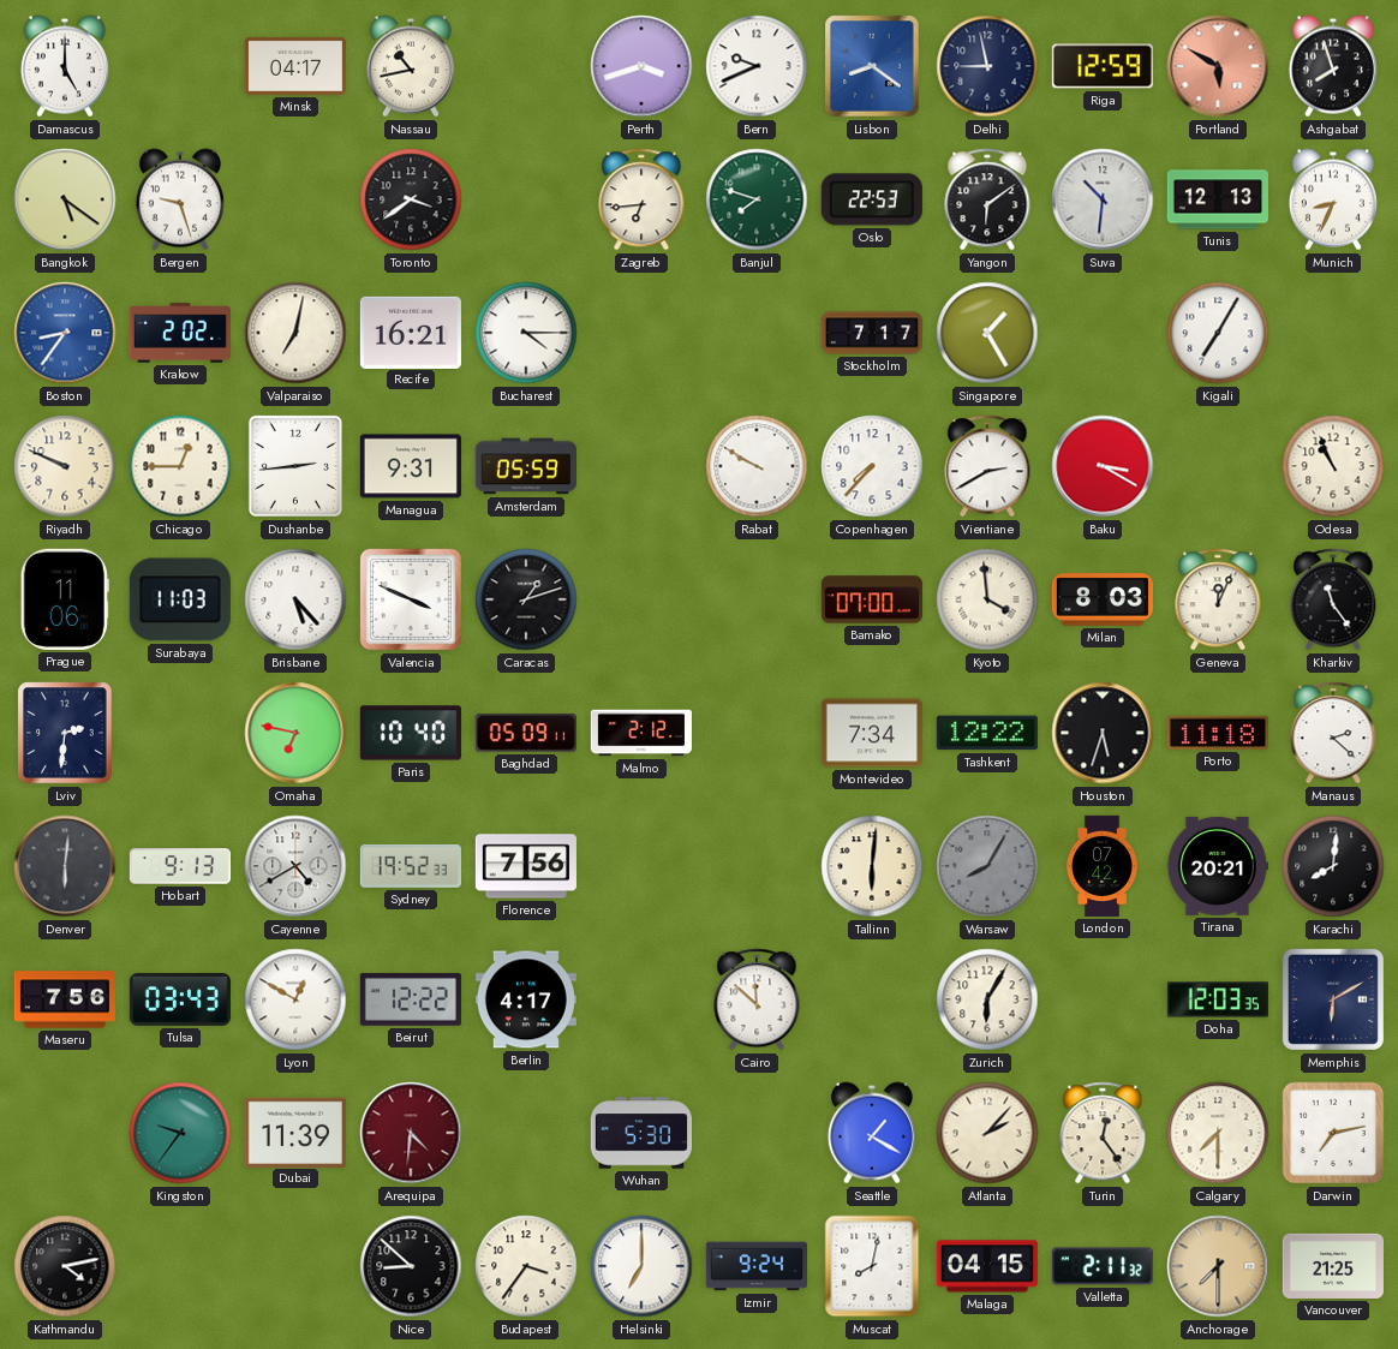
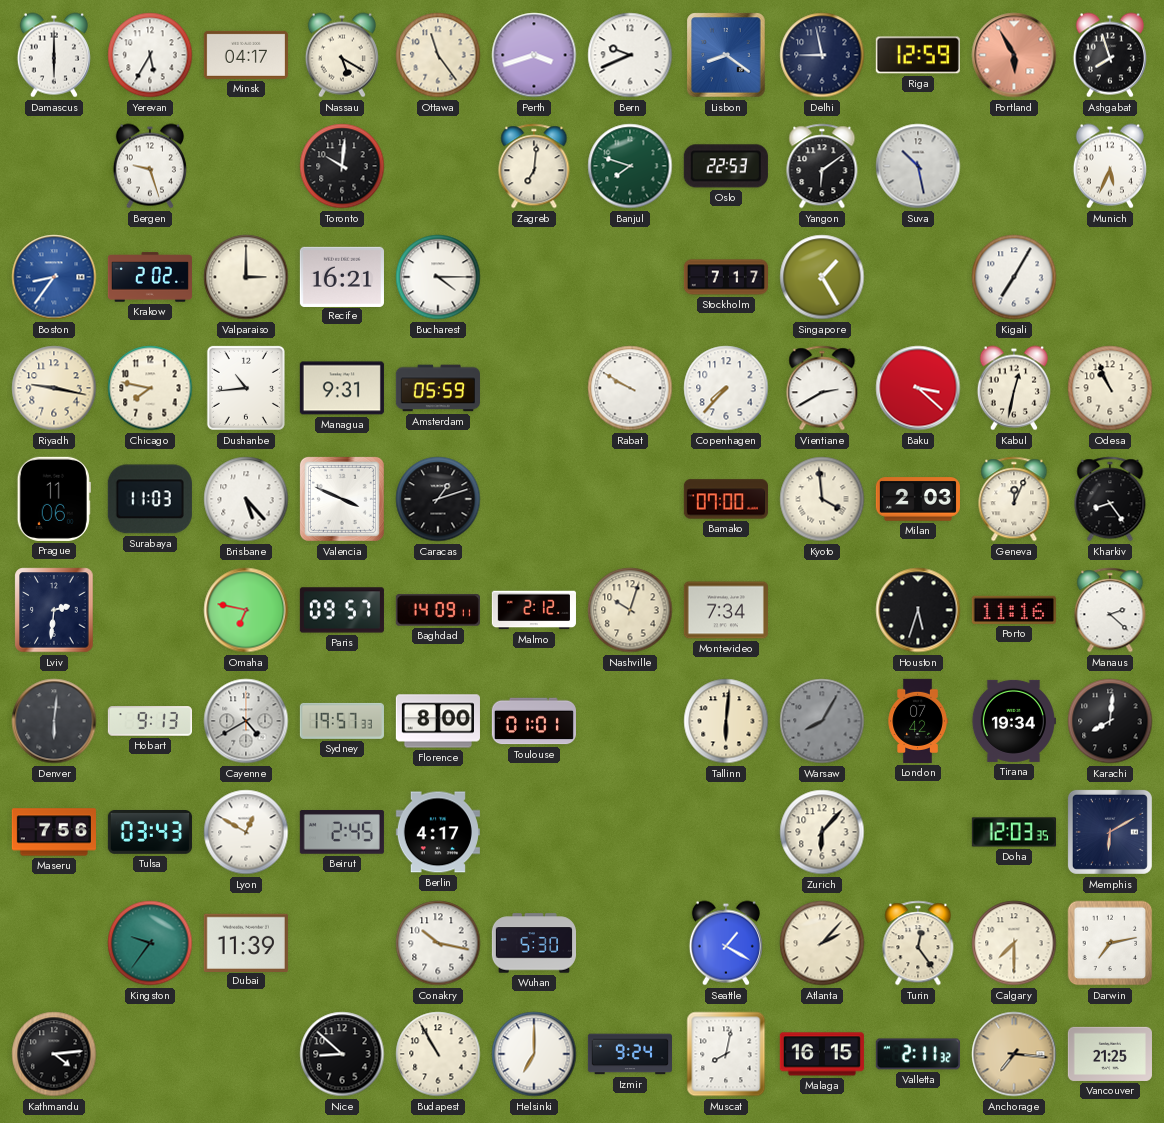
Damascus: 5:00 -> 6:00
Yerevan: none -> 5:35
Nassau: 10:43 -> 5:20
Ottawa: none -> 11:24
Portland: 5:50 -> 5:55
Bangkok: 5:21 -> none
Toronto: 3:39 -> 10:01
Zagreb: 6:44 -> 7:01
Suva: 10:31 -> 10:28
Tunis: 12:13 -> none
Munich: 8:34 -> 5:34
Valparaiso: 7:02 -> 3:00
Riyadh: 9:49 -> 9:17
Chicago: 12:45 -> 7:47
Dushanbe: 2:44 -> 10:44
Baku: 3:20 -> 3:22
Kabul: none -> 12:32
Milan: 8:03 -> 2:03
Kharkiv: 11:24 -> 8:24
Paris: 10:40 -> 09:57
Baghdad: 05:09 -> 14:09
Nashville: none -> 10:03
Tashkent: 12:22 -> none
Porto: 11:18 -> 11:16
Sydney: 19:52 -> 19:57
Florence: 7:56 -> 8:00
Toulouse: none -> 01:01
Tirana: 20:21 -> 19:34
Beirut: 12:22 -> 2:45
Cairo: 11:52 -> none
Zurich: 6:05 -> 6:07
Arequipa: 4:31 -> none
Conakry: none -> 10:17
Kathmandu: 4:13 -> 4:14
Budapest: 3:36 -> 10:55
Malaga: 04:15 -> 16:15
Anchorage: 7:30 -> 7:16
